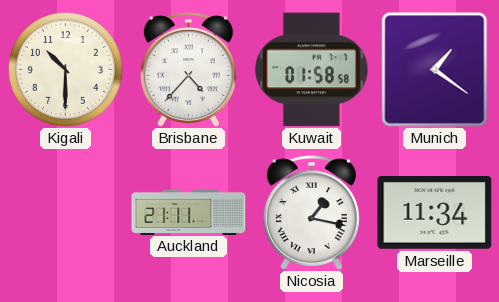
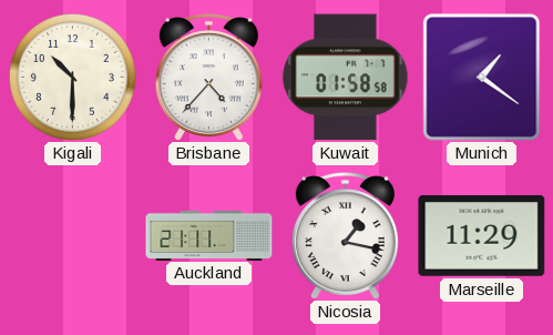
Marseille: 11:34 -> 11:29
